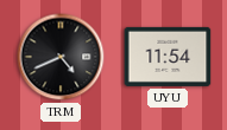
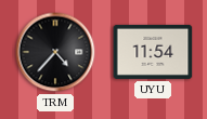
TRM: 4:41 -> 4:37
